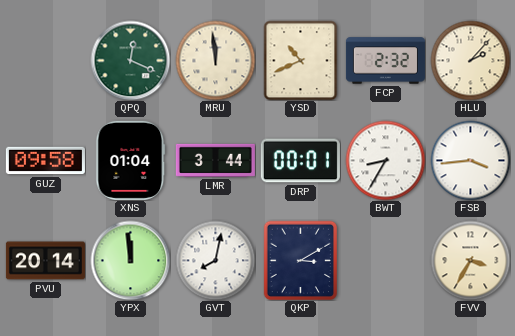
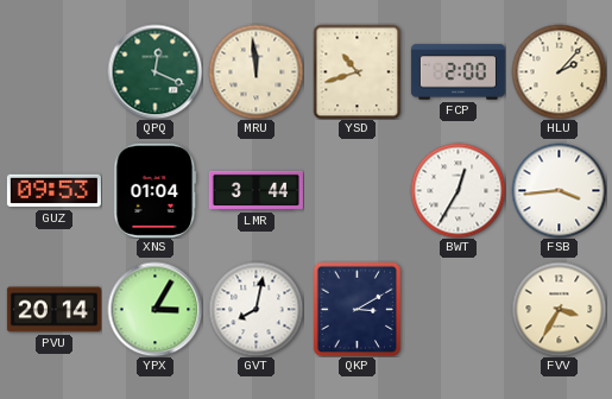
YSD: 10:41 -> 10:42
FCP: 2:32 -> 2:00
GUZ: 09:58 -> 09:53
DRP: 00:01 -> none
BWT: 8:35 -> 12:35
YPX: 11:59 -> 3:05
